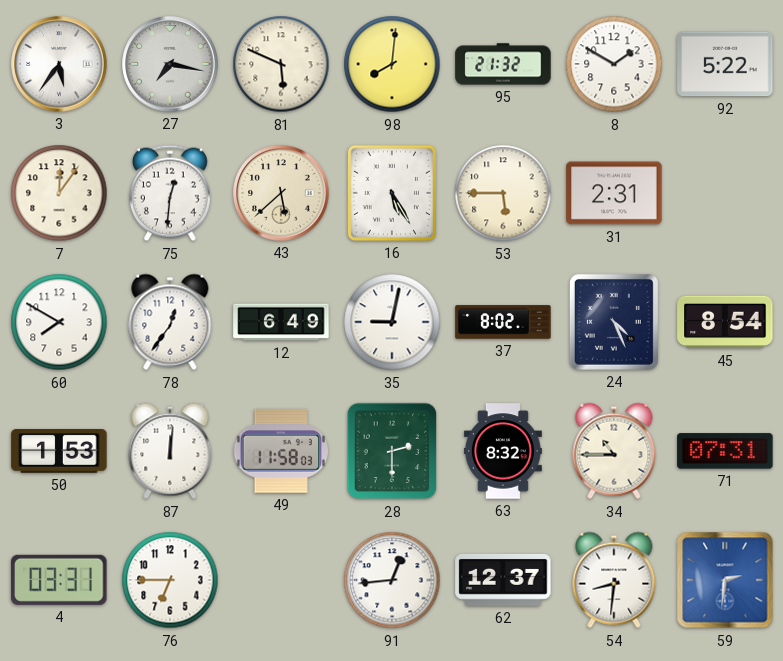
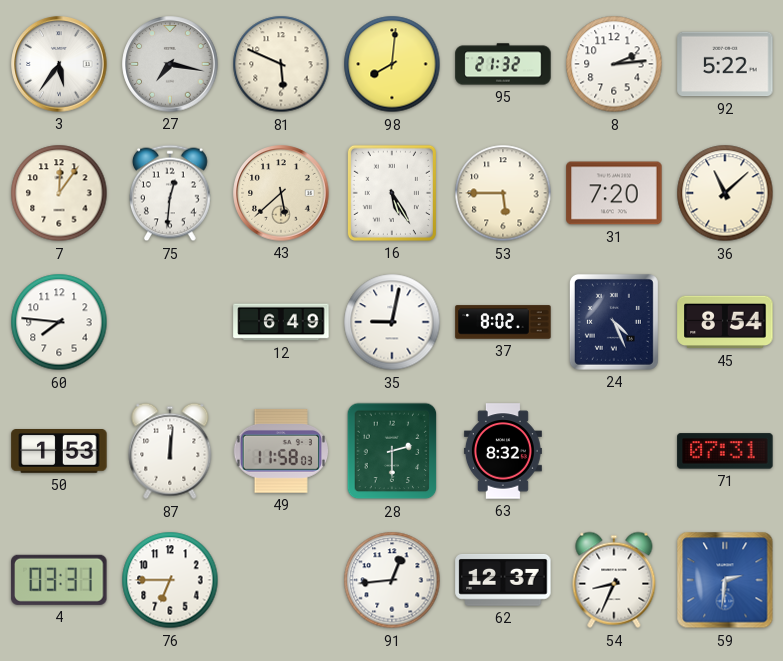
8: 1:50 -> 2:14
31: 2:31 -> 7:20
36: none -> 11:08
60: 7:50 -> 7:46
78: 12:36 -> none
34: 10:45 -> none
54: 8:31 -> 8:34
